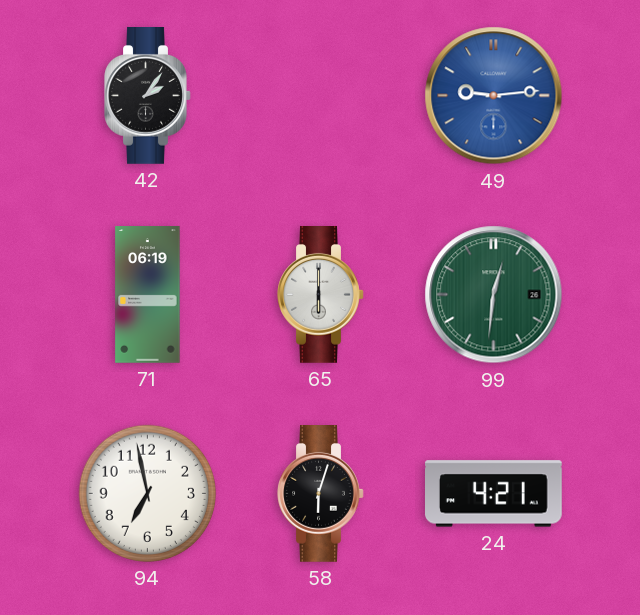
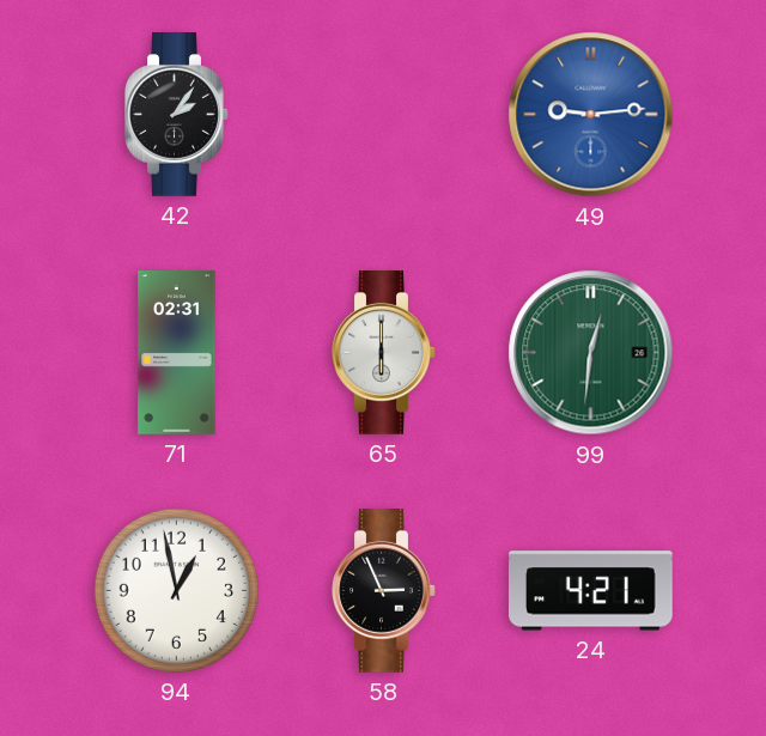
71: 06:19 -> 02:31
94: 6:58 -> 12:58
58: 6:03 -> 2:56
